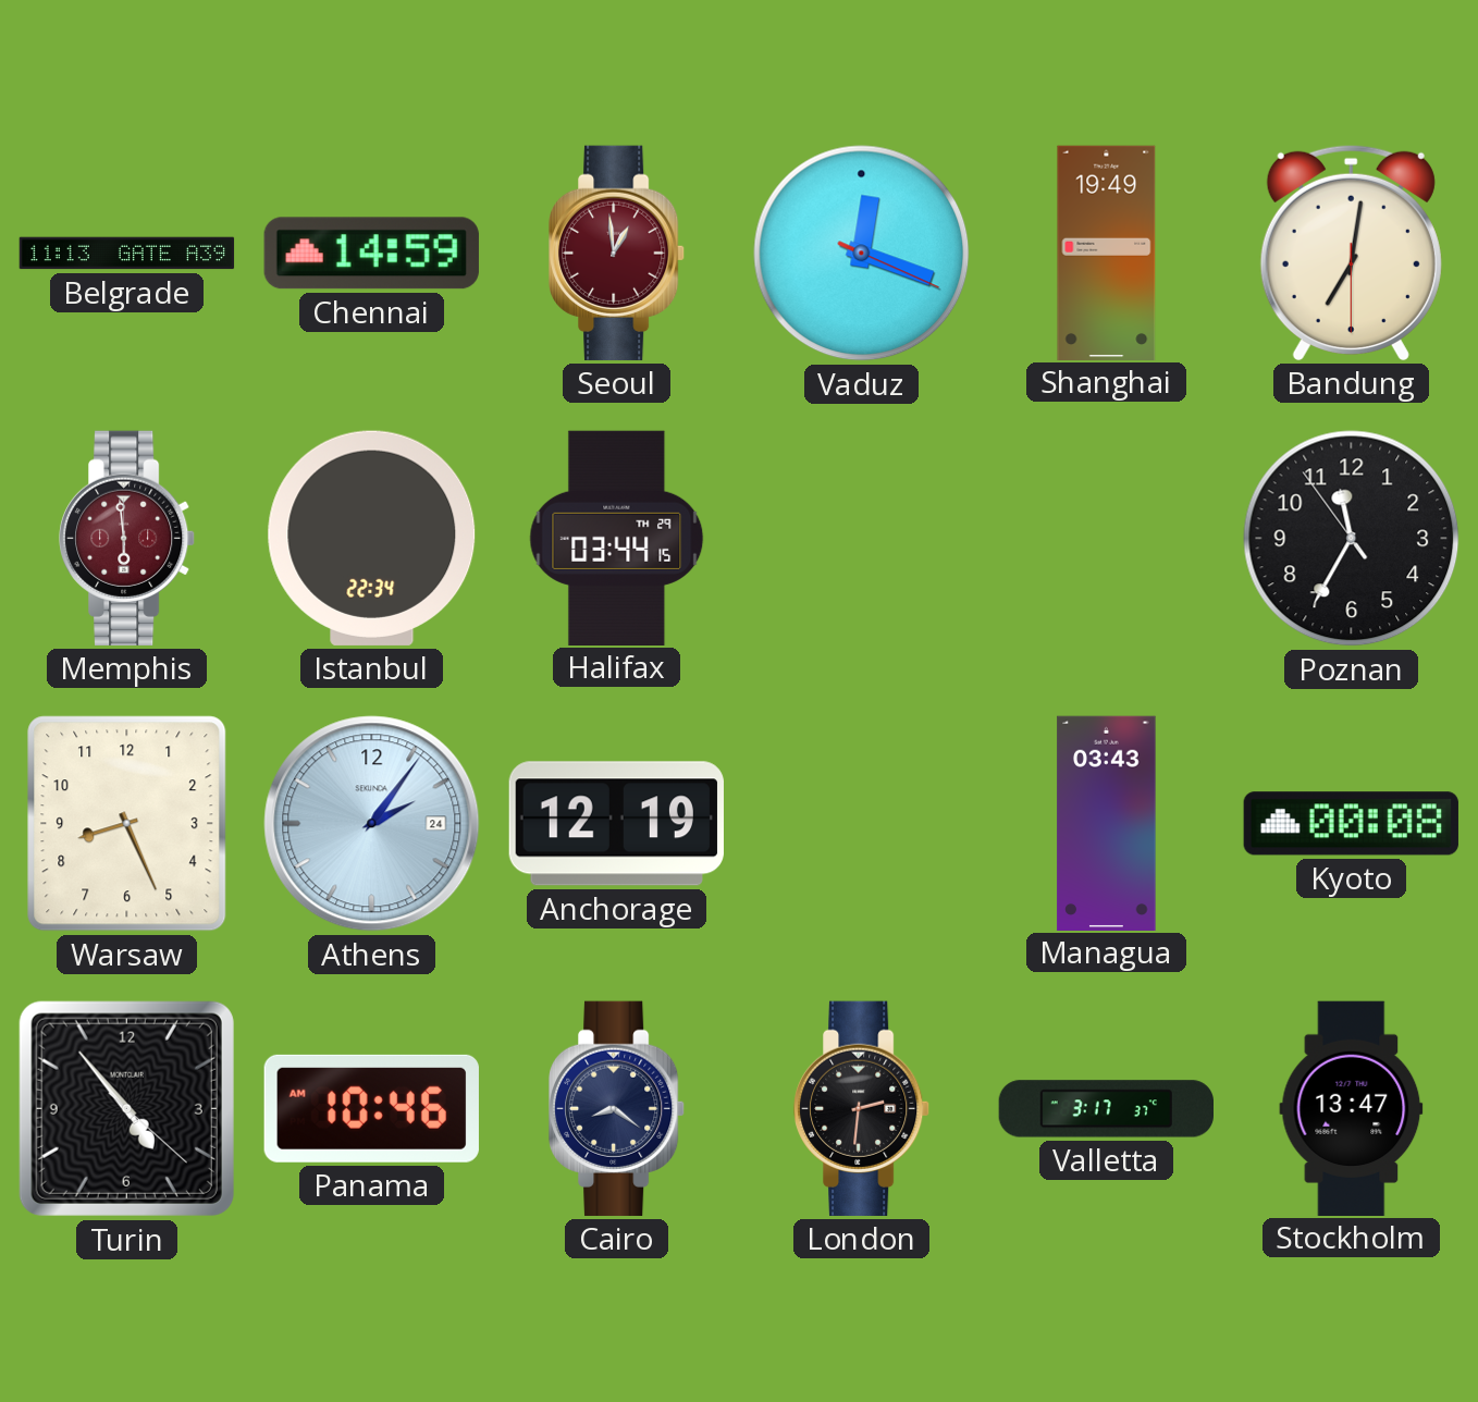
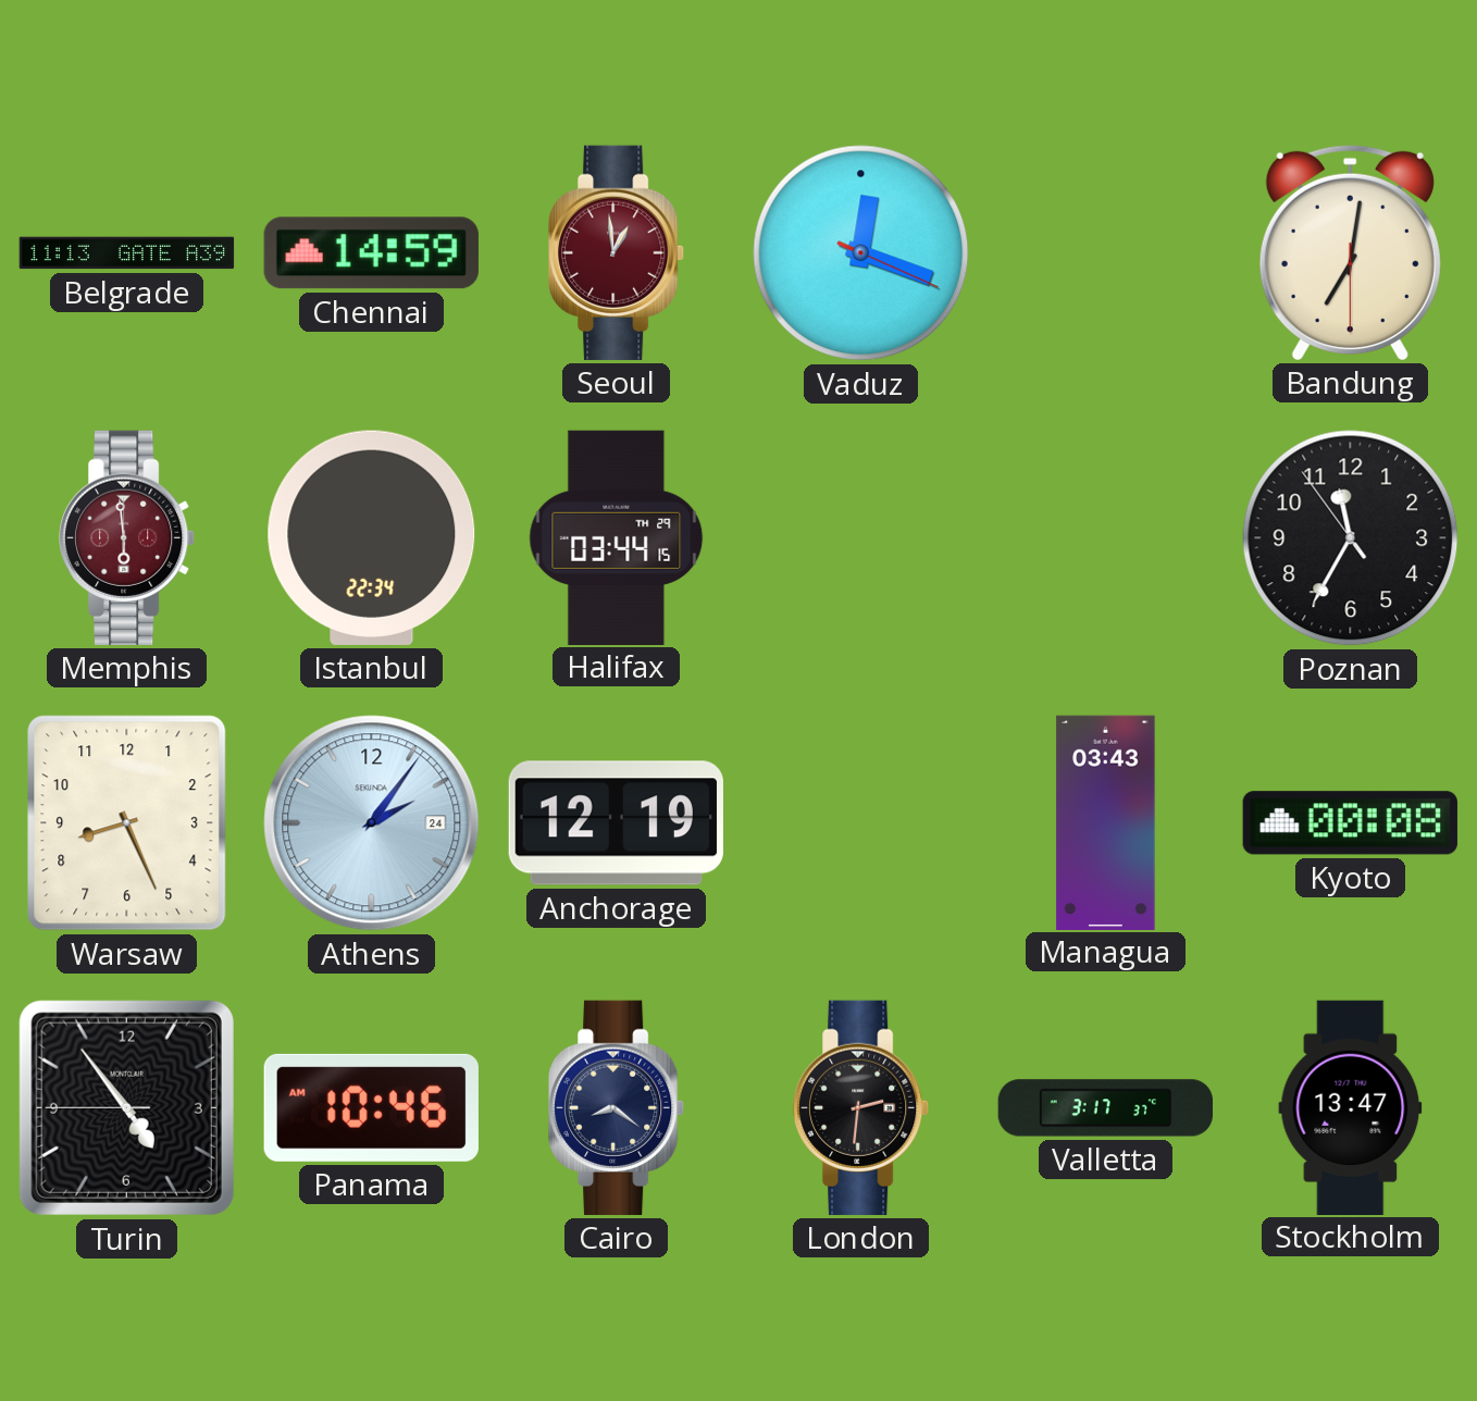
Shanghai: 19:49 -> none
Turin: 4:53:22 -> 4:53:45
